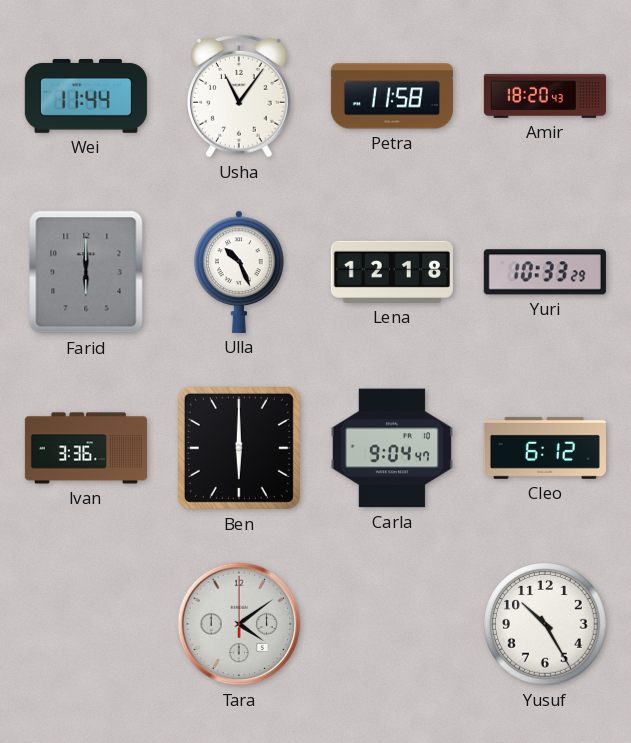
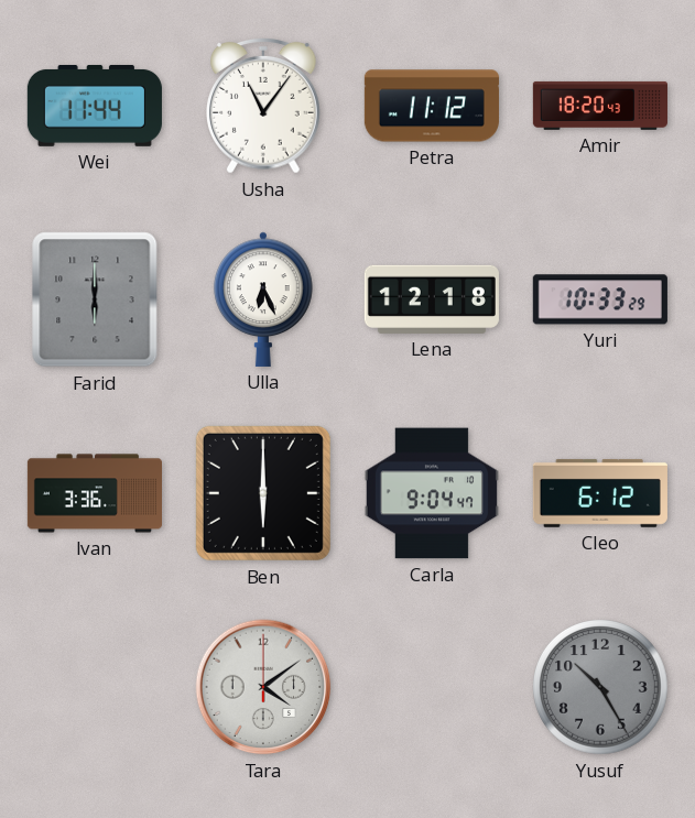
Petra: 11:58 -> 11:12
Ulla: 10:26 -> 6:26
Yusuf dial: white -> grey
